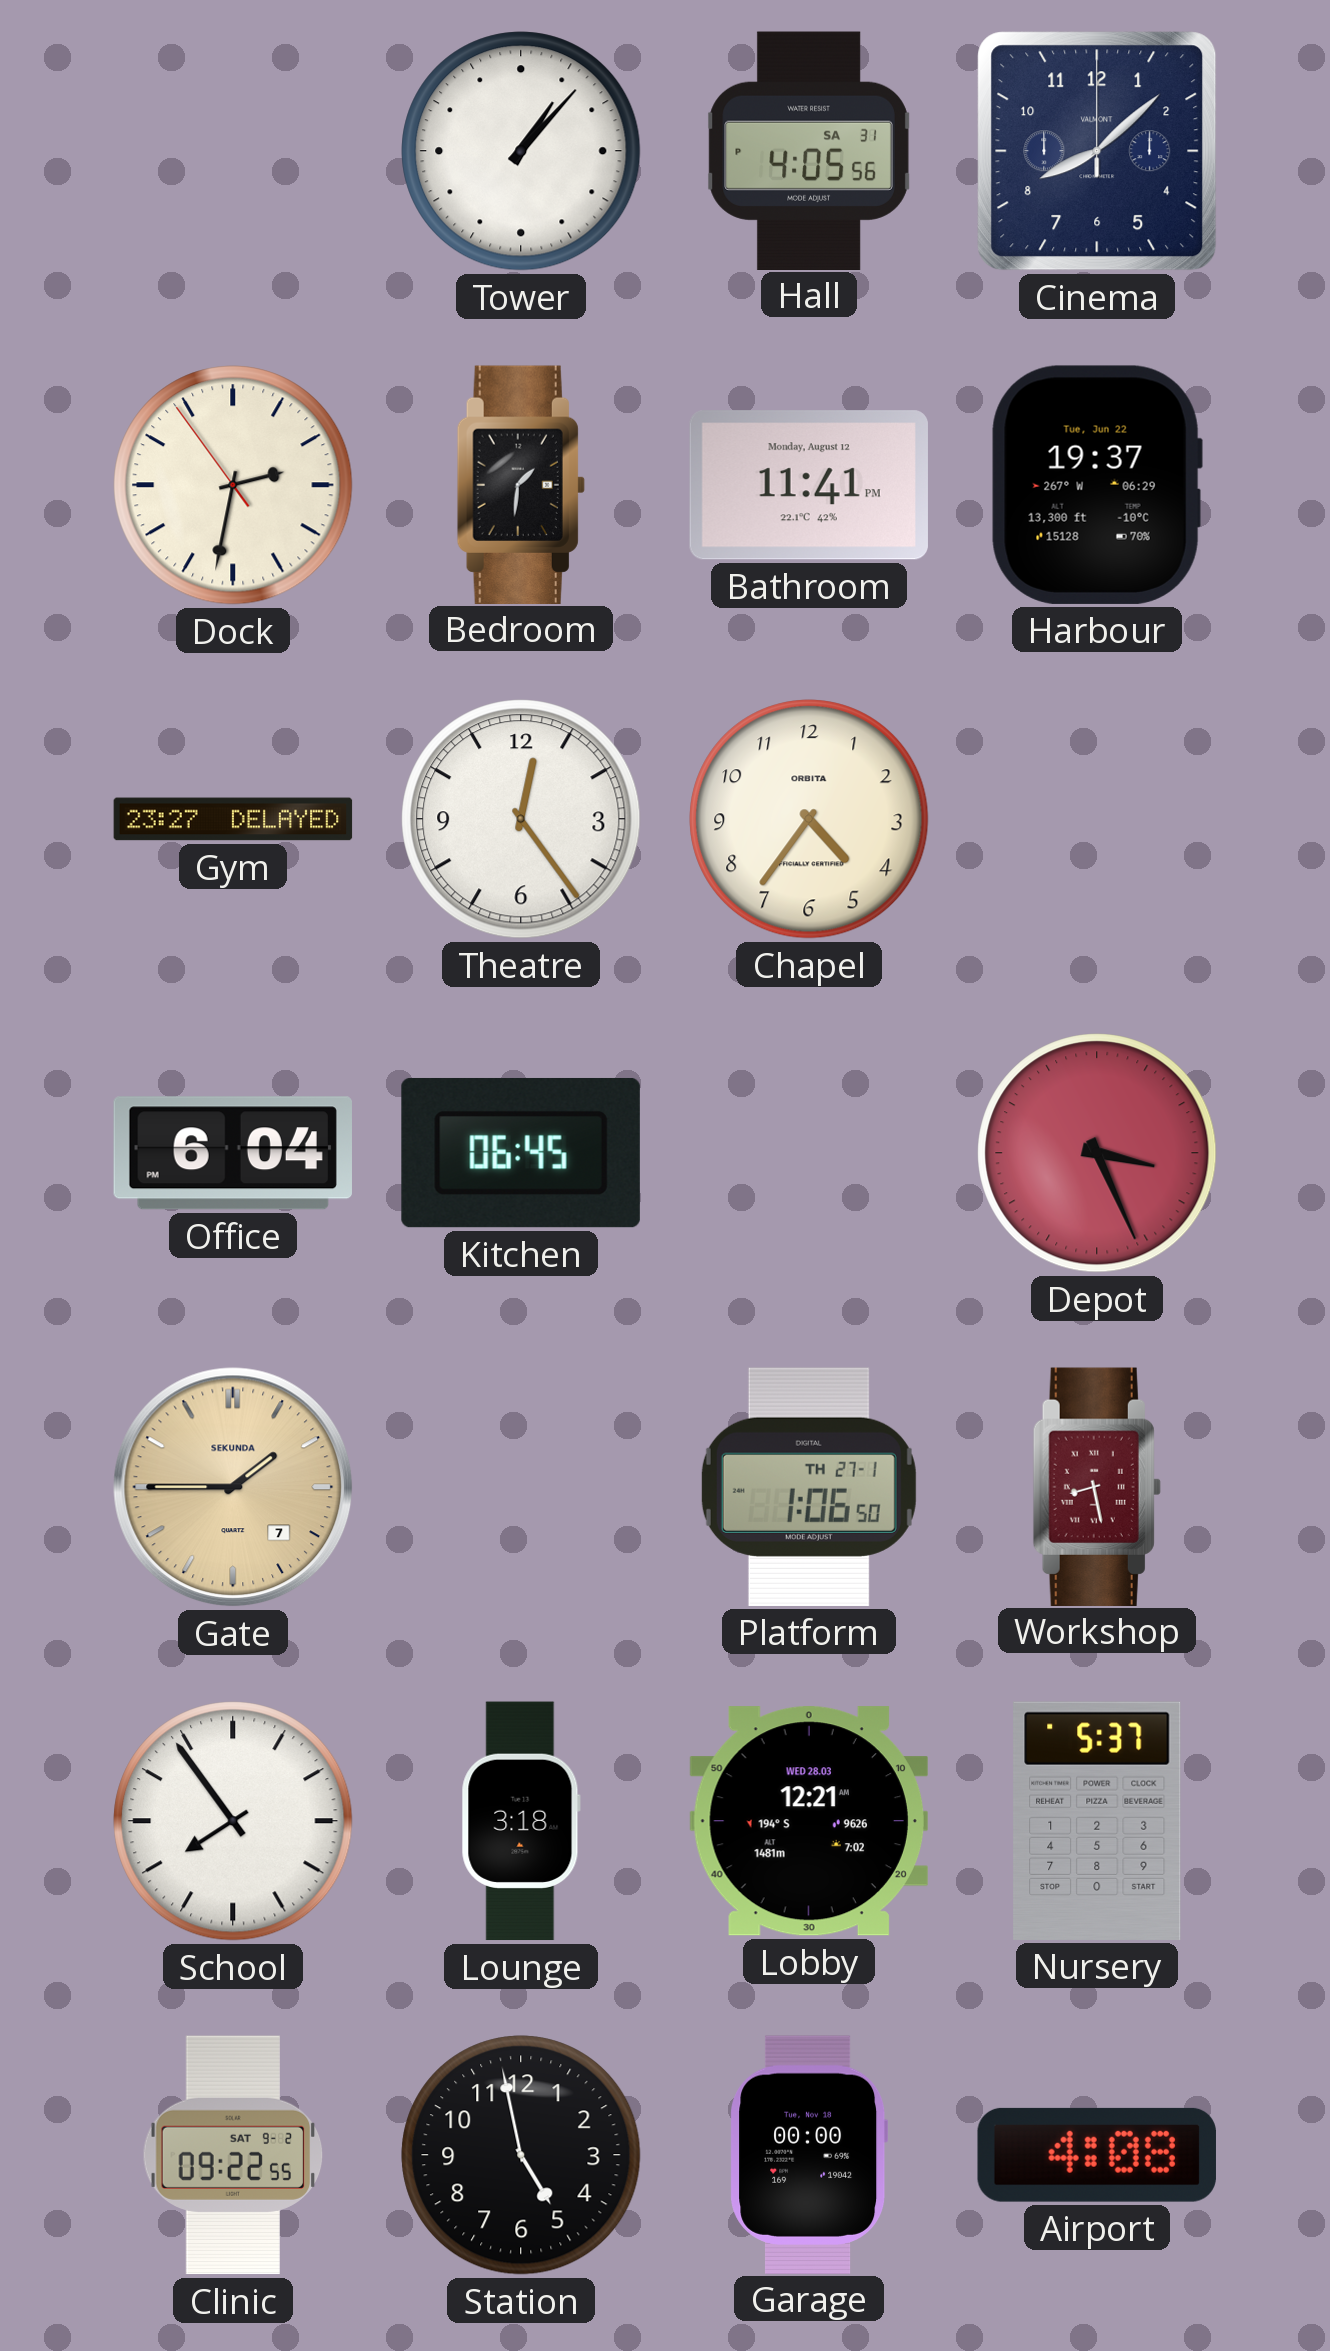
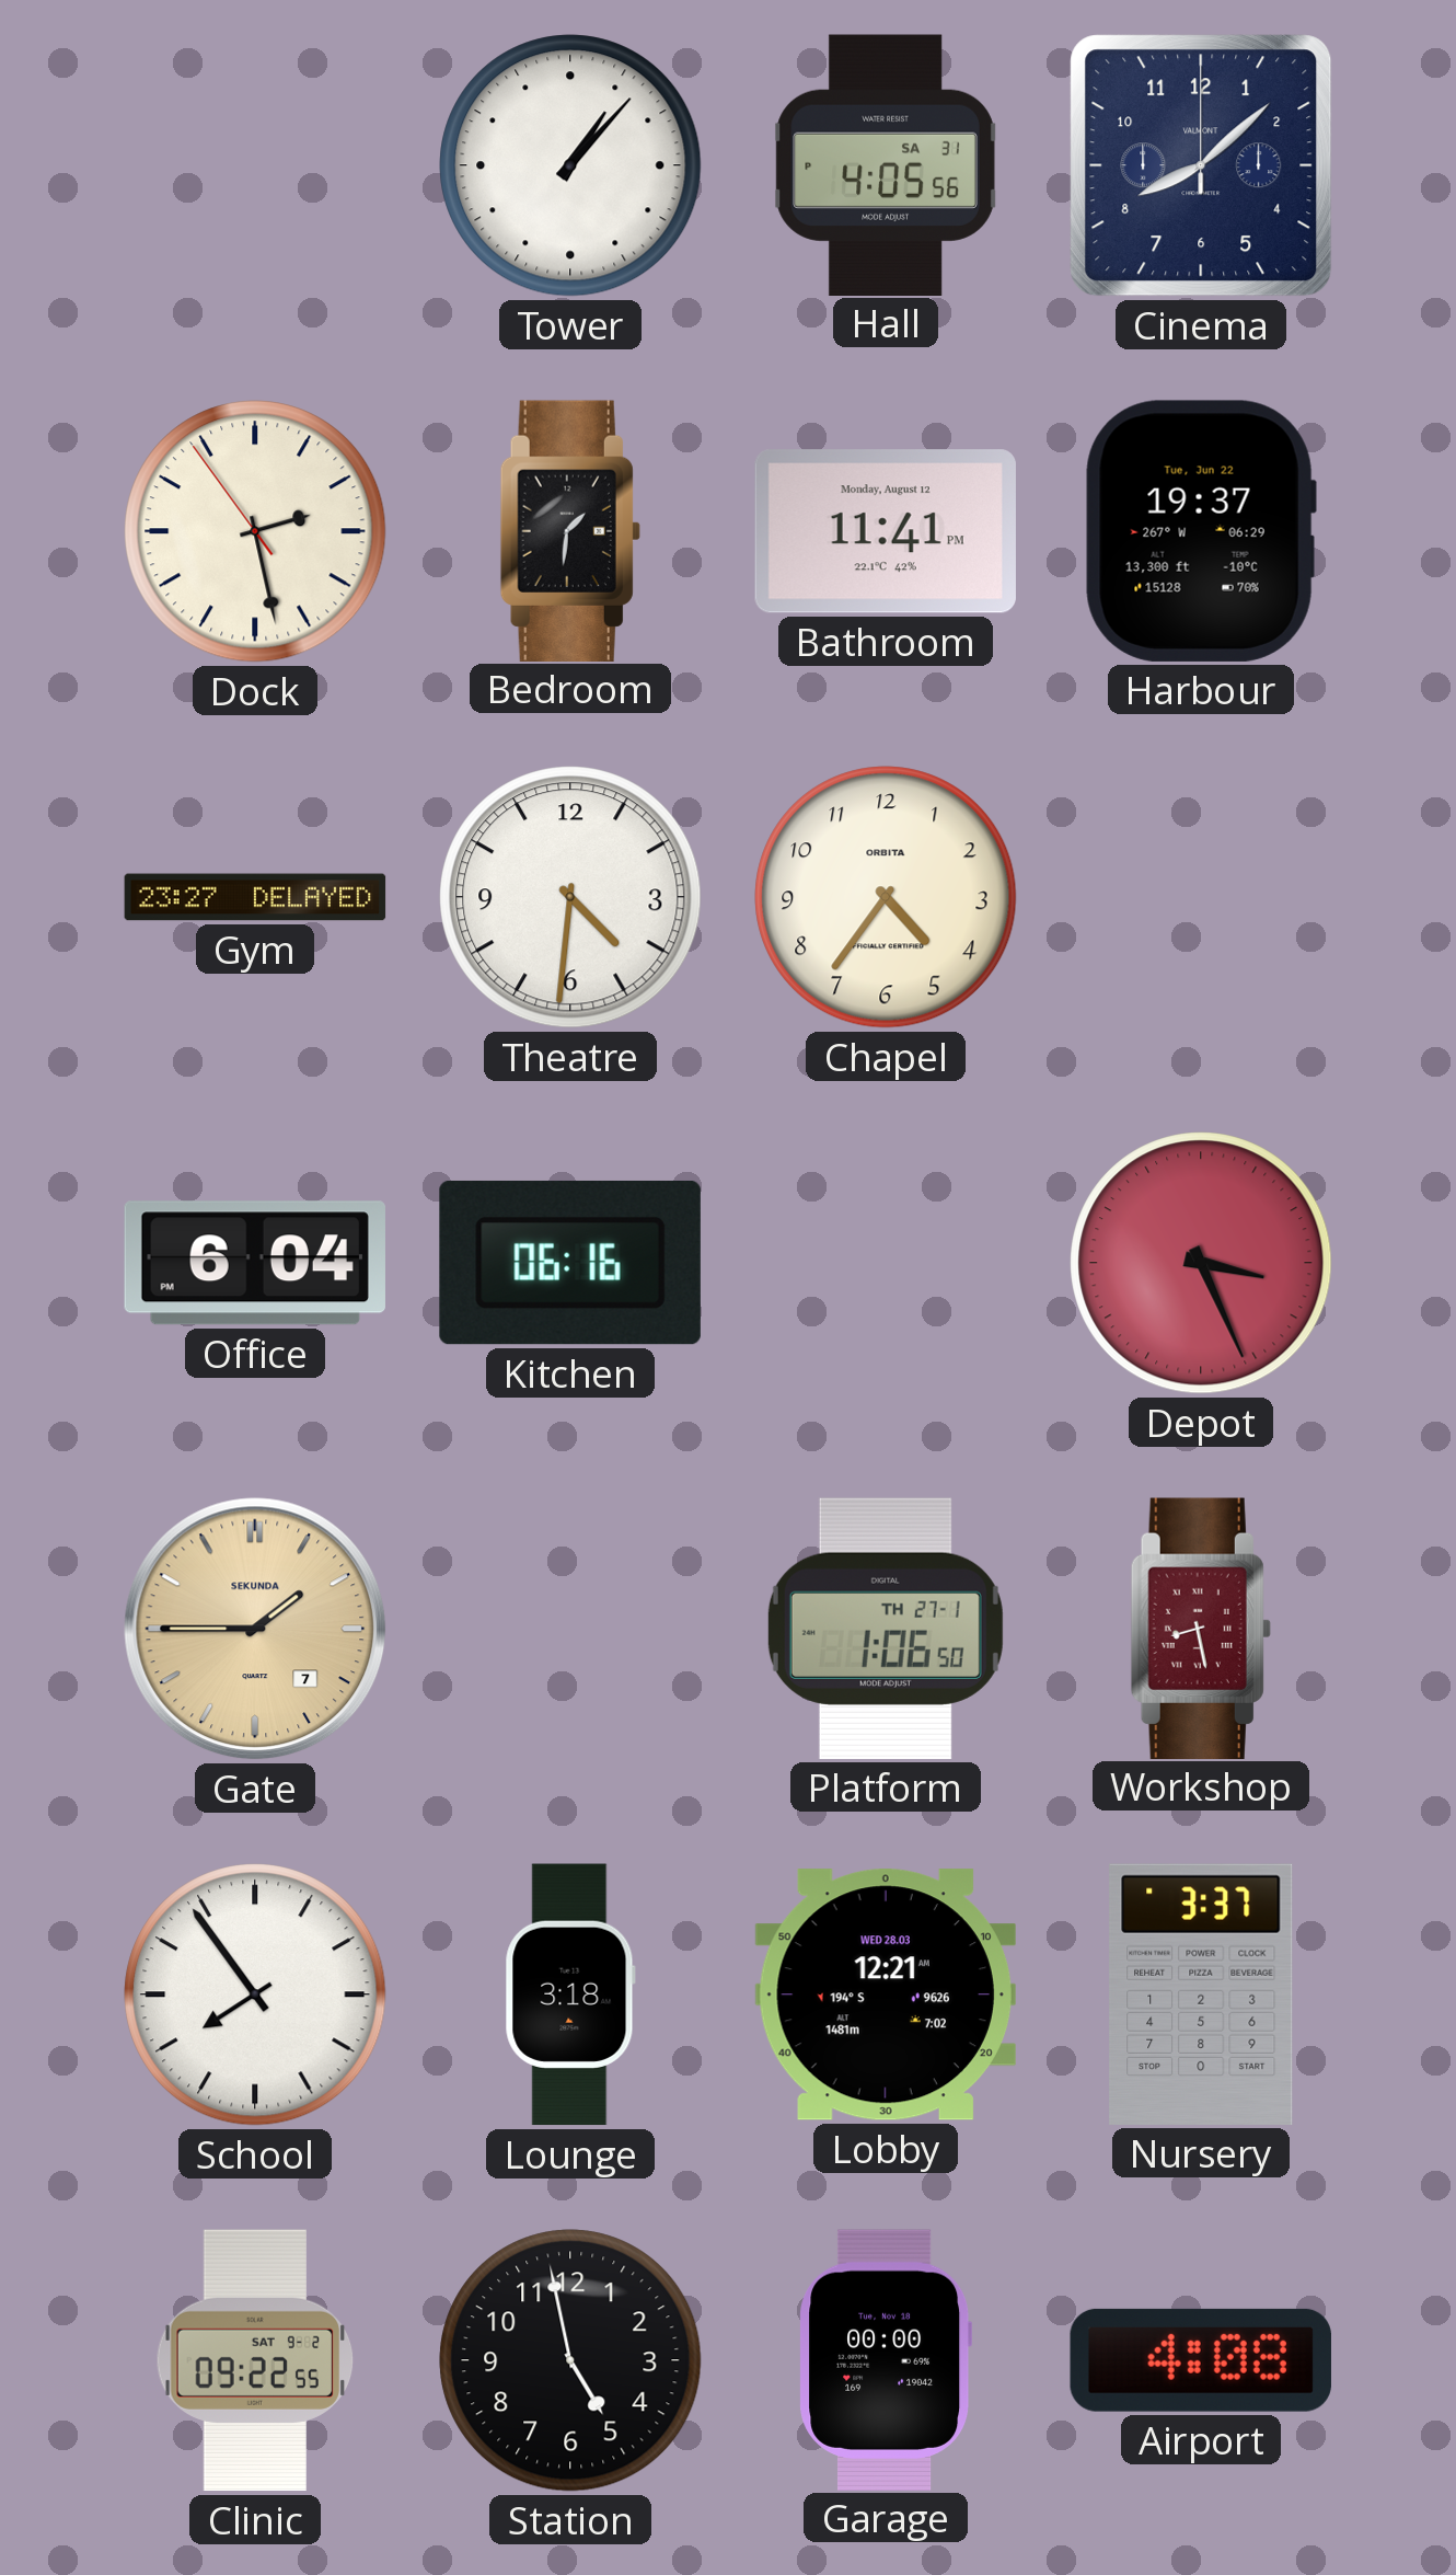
Dock: 2:31 -> 2:27
Theatre: 12:24 -> 4:31
Kitchen: 06:45 -> 06:16
Nursery: 5:37 -> 3:37
